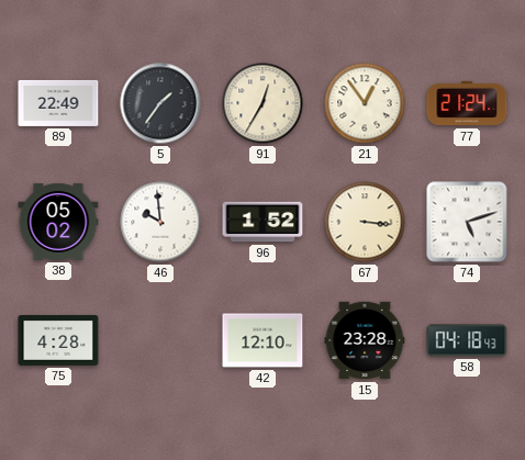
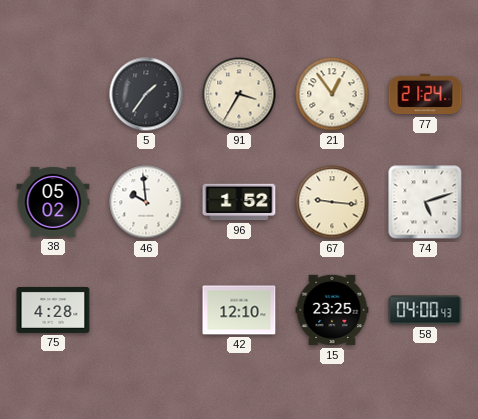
89: 22:49 -> none
91: 12:35 -> 3:35
67: 3:16 -> 9:16
15: 23:28 -> 23:25
58: 04:18 -> 04:00
